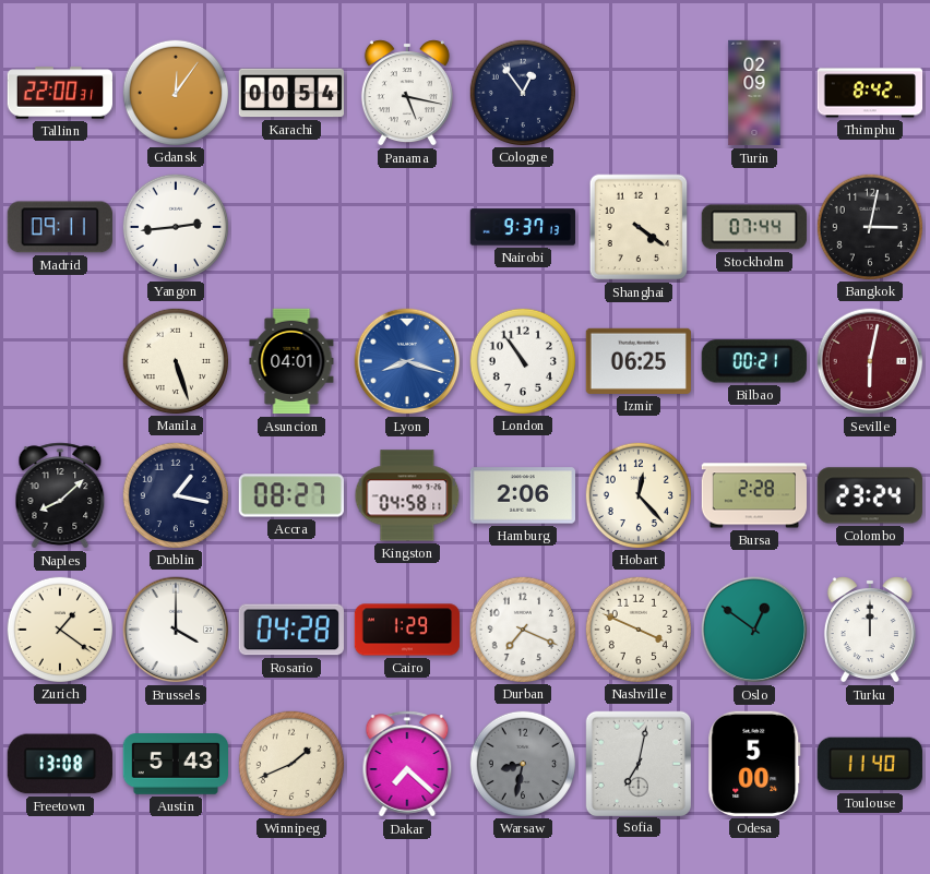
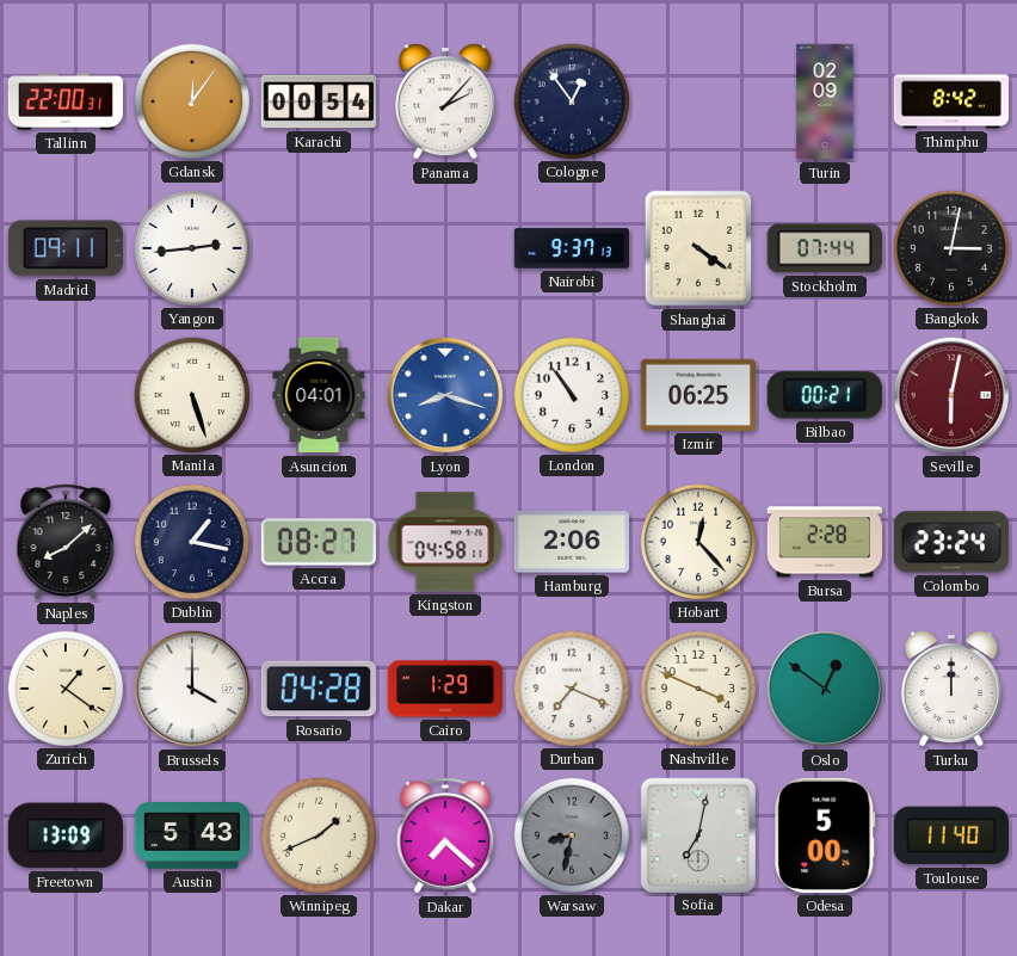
Panama: 5:17 -> 2:07
Freetown: 13:08 -> 13:09
